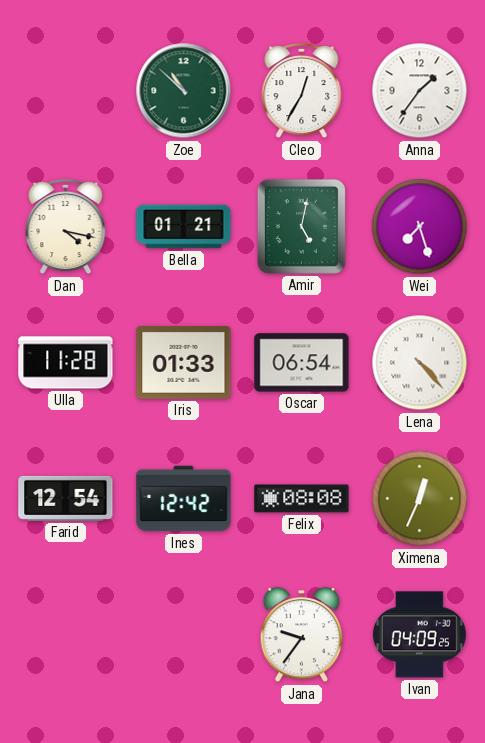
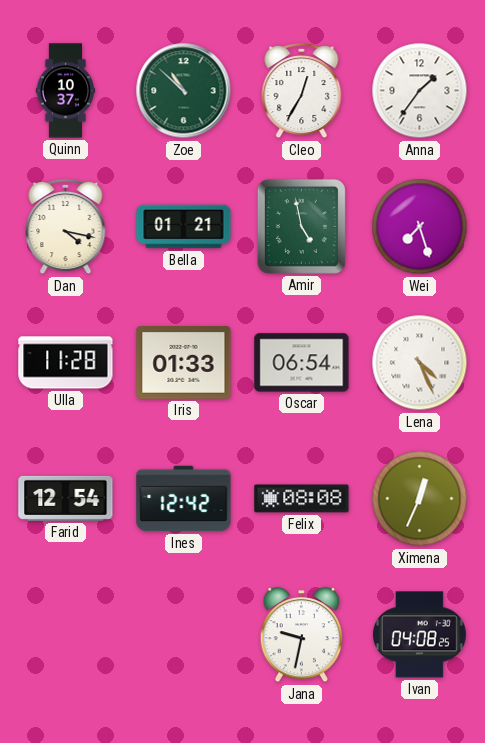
Quinn: none -> 10:37
Amir: 5:02 -> 4:58
Lena: 4:23 -> 4:26
Jana: 9:36 -> 9:32
Ivan: 04:09 -> 04:08
